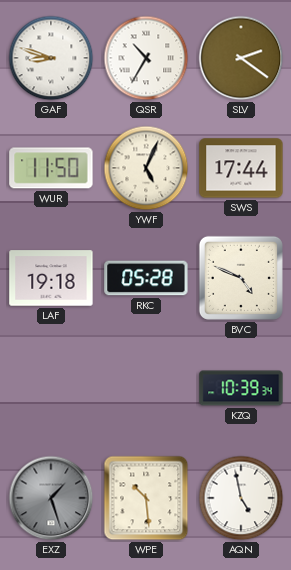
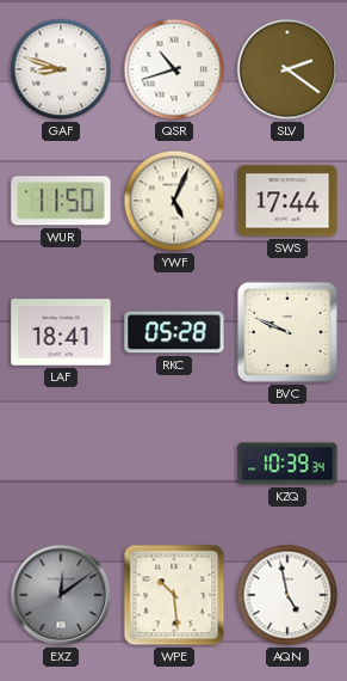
QSR: 10:35 -> 10:42
LAF: 19:18 -> 18:41
BVC: 4:49 -> 9:49
EXZ: 1:27 -> 12:09
